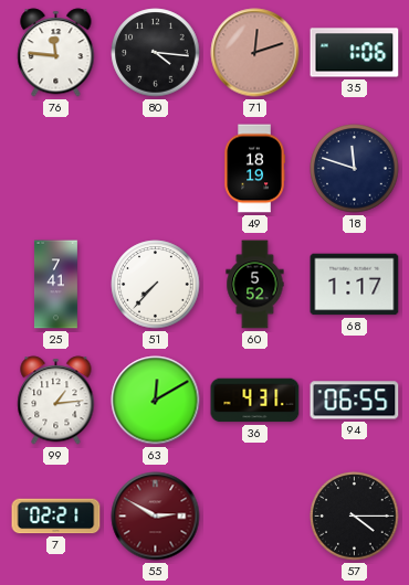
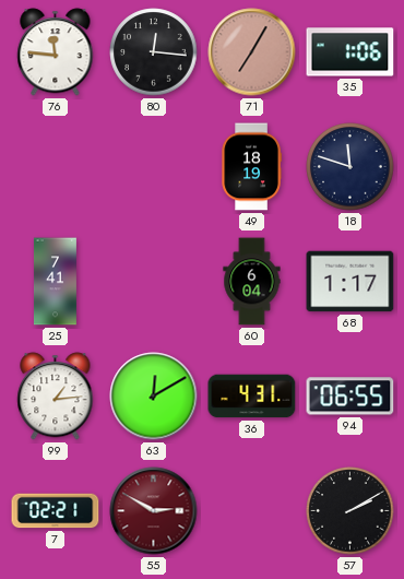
80: 4:16 -> 12:16
71: 12:12 -> 7:05
51: 7:37 -> none
60: 5:52 -> 6:04
57: 4:15 -> 2:10
